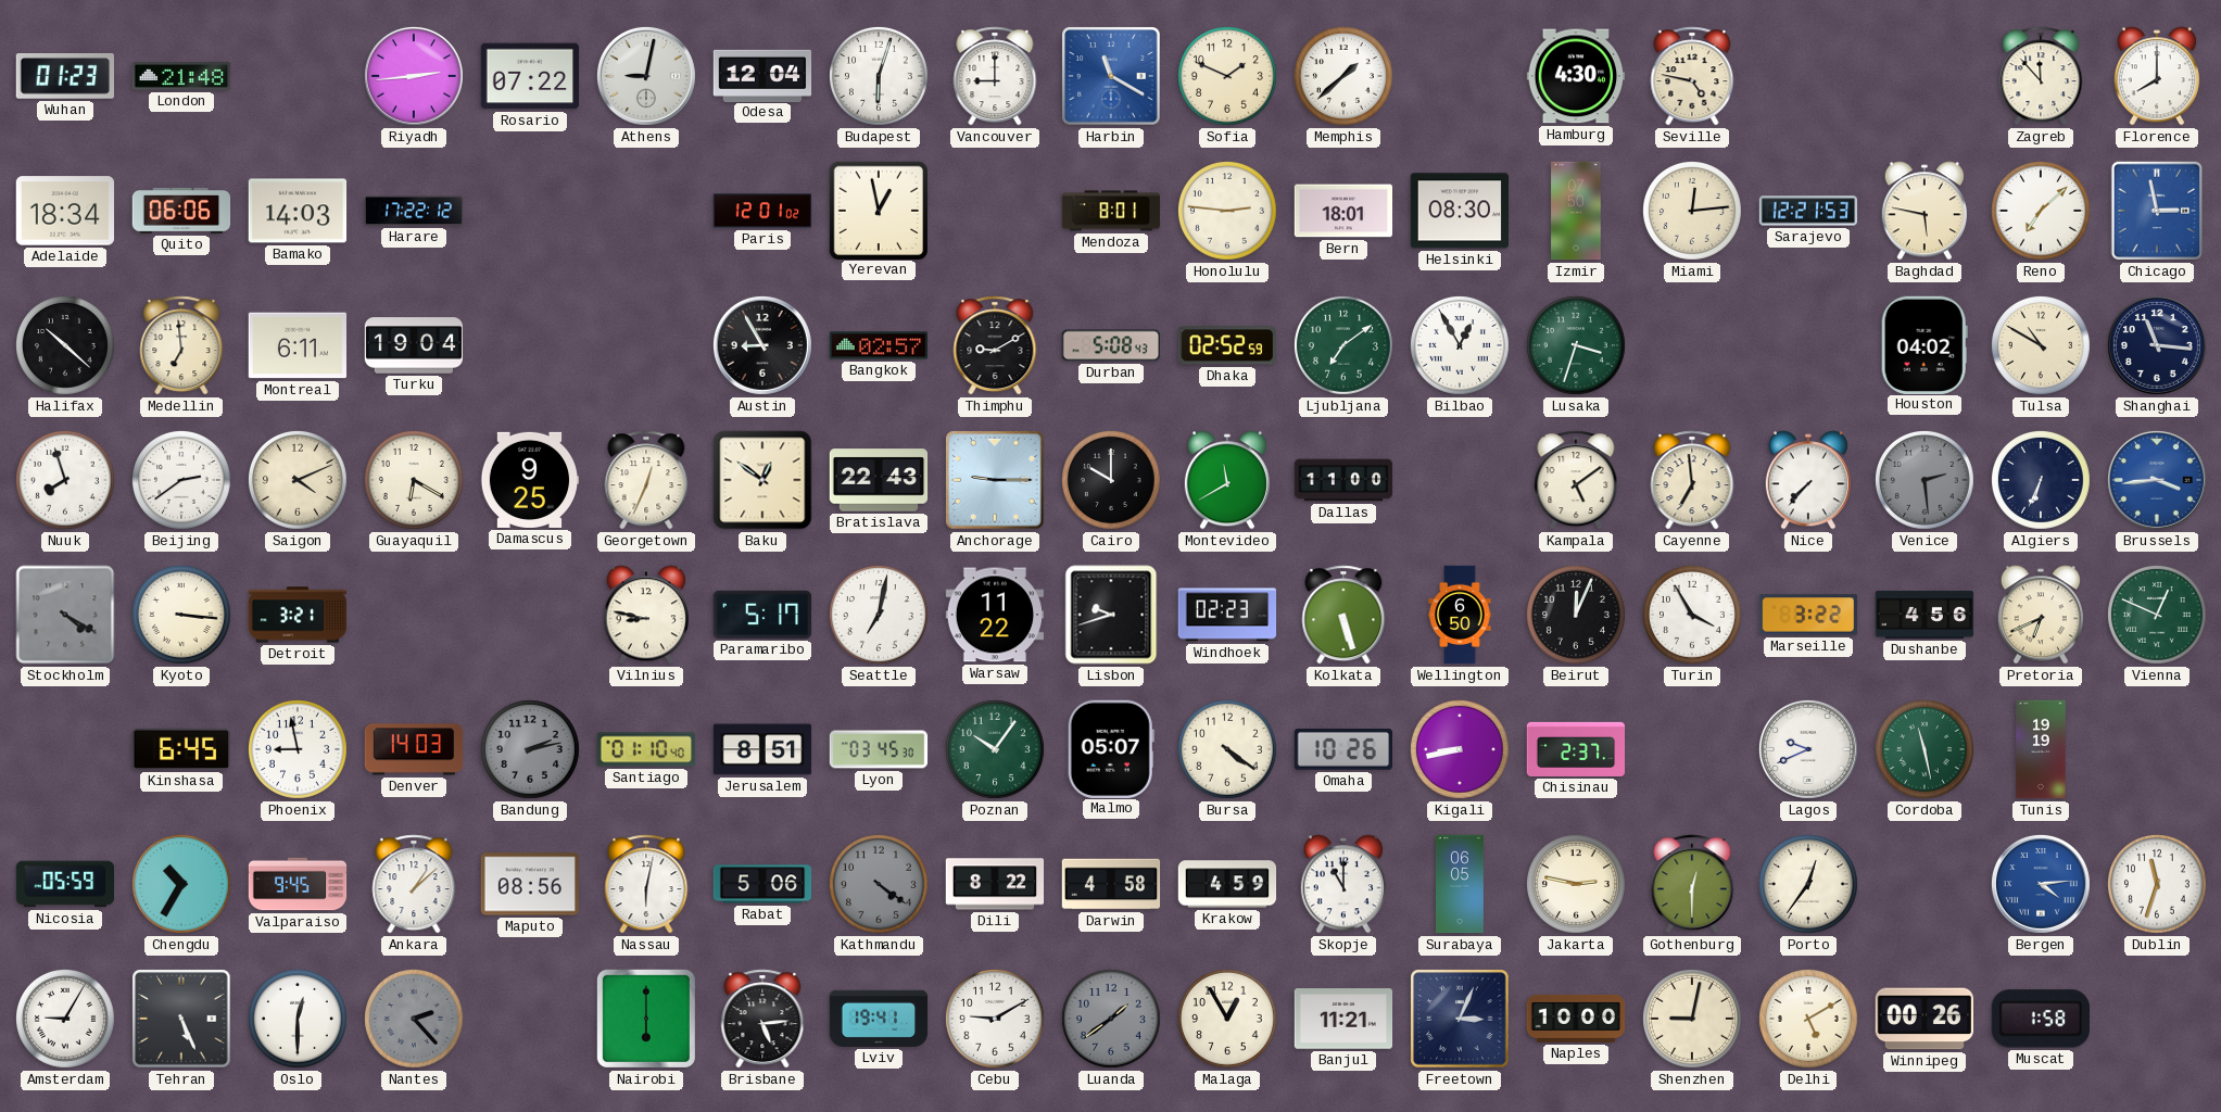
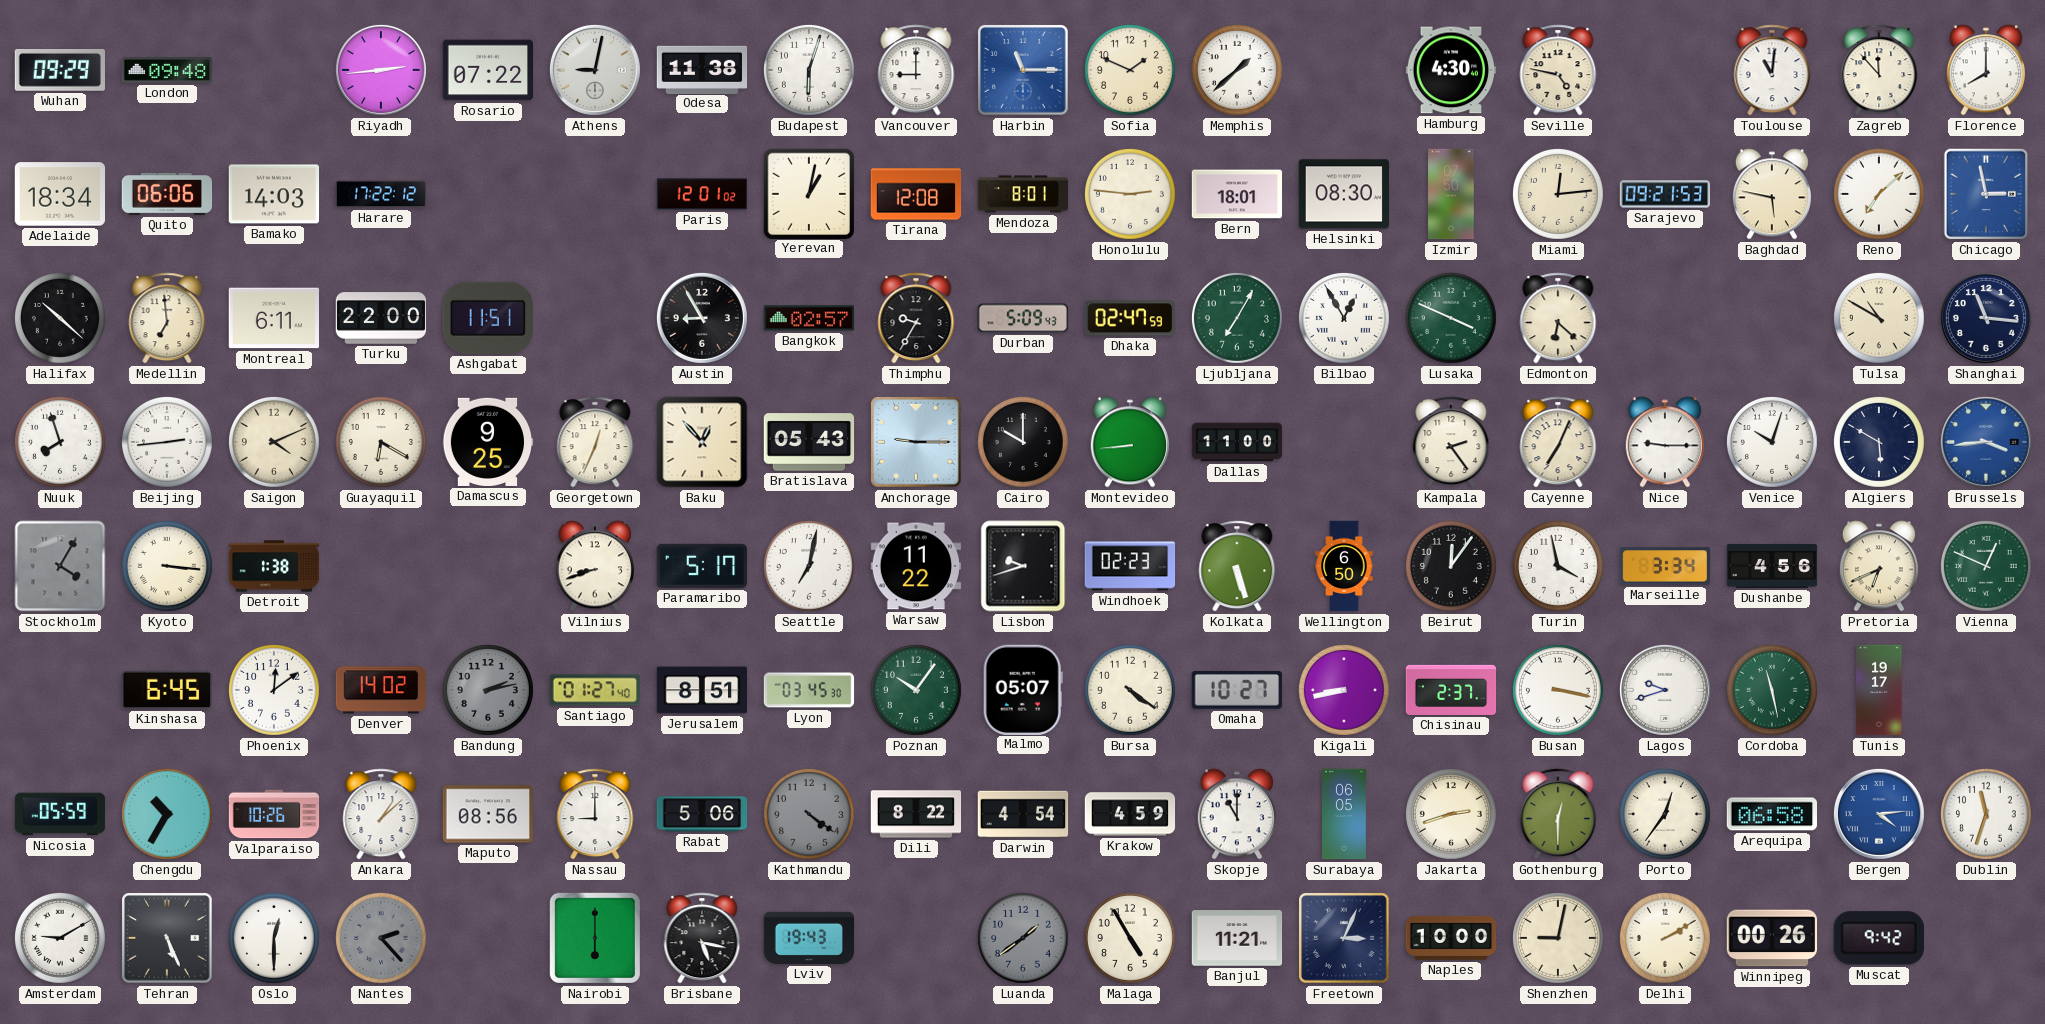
Wuhan: 01:23 -> 09:29
London: 21:48 -> 09:48
Odesa: 12:04 -> 11:38
Harbin: 11:20 -> 11:15
Toulouse: none -> 11:01
Yerevan: 12:58 -> 1:02
Tirana: none -> 12:08
Sarajevo: 12:21 -> 09:21
Turku: 19:04 -> 22:00
Ashgabat: none -> 11:51
Thimphu: 9:10 -> 9:35
Durban: 5:08 -> 5:09
Dhaka: 02:52 -> 02:47
Ljubljana: 7:09 -> 7:05
Lusaka: 3:33 -> 3:49
Edmonton: none -> 6:22
Houston: 04:02 -> none
Beijing: 2:39 -> 2:44
Baku: 12:51 -> 12:53
Bratislava: 22:43 -> 05:43
Montevideo: 11:40 -> 8:44
Kampala: 5:09 -> 2:24
Cayenne: 6:59 -> 7:04
Nice: 7:37 -> 9:15
Venice: 2:29 -> 10:03
Venice dial: grey -> white
Algiers: 6:34 -> 5:50
Stockholm: 4:20 -> 4:05
Detroit: 3:21 -> 1:38
Vilnius: 8:47 -> 8:42
Beirut: 12:04 -> 12:06
Turin: 3:55 -> 3:58
Marseille: 3:22 -> 3:34
Phoenix: 8:58 -> 12:09
Denver: 14:03 -> 14:02
Santiago: 01:10 -> 01:27
Omaha: 10:26 -> 10:27
Busan: none -> 3:17
Lagos: 9:41 -> 9:42
Tunis: 19:19 -> 19:17
Valparaiso: 9:45 -> 10:26
Nassau: 6:02 -> 9:00
Darwin: 4:58 -> 4:54
Jakarta: 2:47 -> 2:42
Arequipa: none -> 06:58
Amsterdam: 9:05 -> 9:10
Brisbane: 5:14 -> 5:17
Lviv: 19:41 -> 19:43
Cebu: 9:10 -> none
Malaga: 12:55 -> 4:55
Delhi: 5:10 -> 2:10
Muscat: 1:58 -> 9:42
